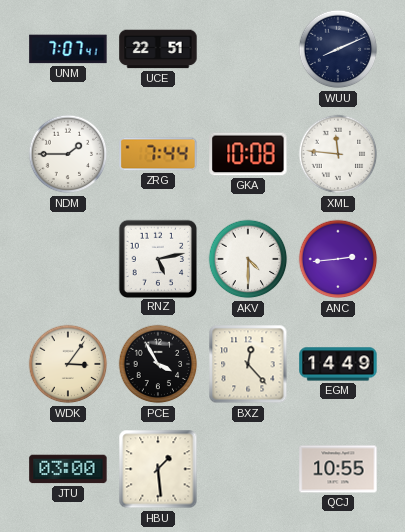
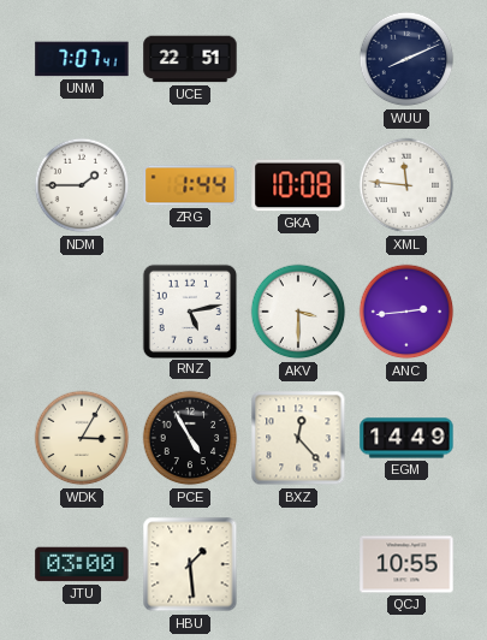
ZRG: 7:44 -> 1:44
AKV: 4:30 -> 3:30
WDK: 3:06 -> 3:05
PCE: 3:55 -> 4:55
